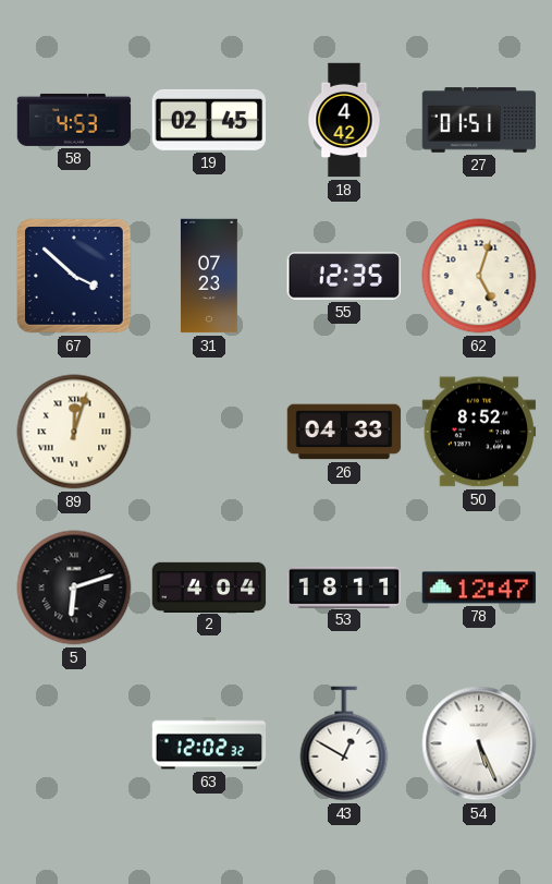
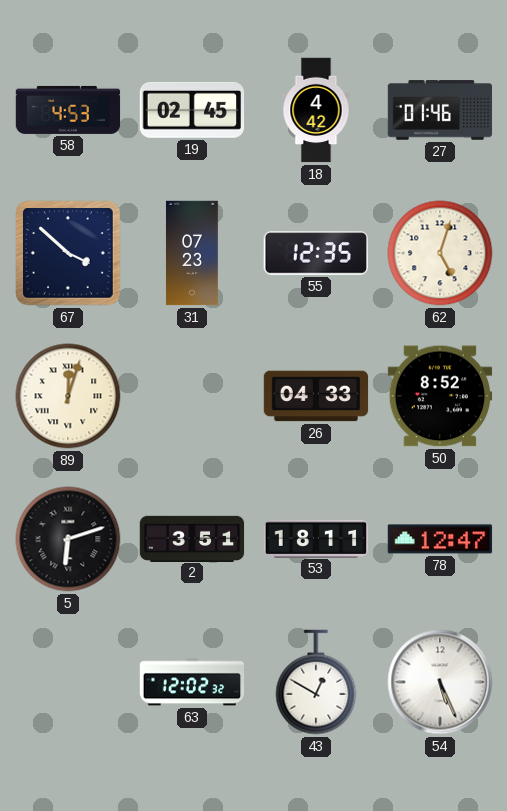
27: 01:51 -> 01:46
2: 4:04 -> 3:51
